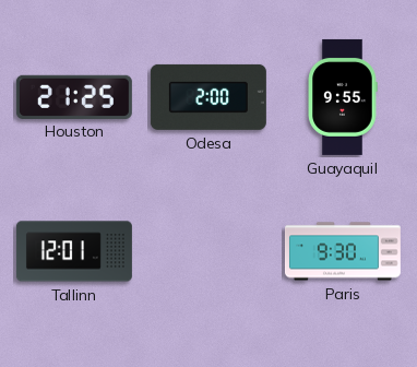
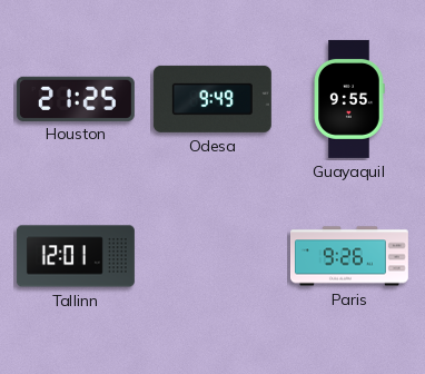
Odesa: 2:00 -> 9:49
Paris: 9:30 -> 9:26
